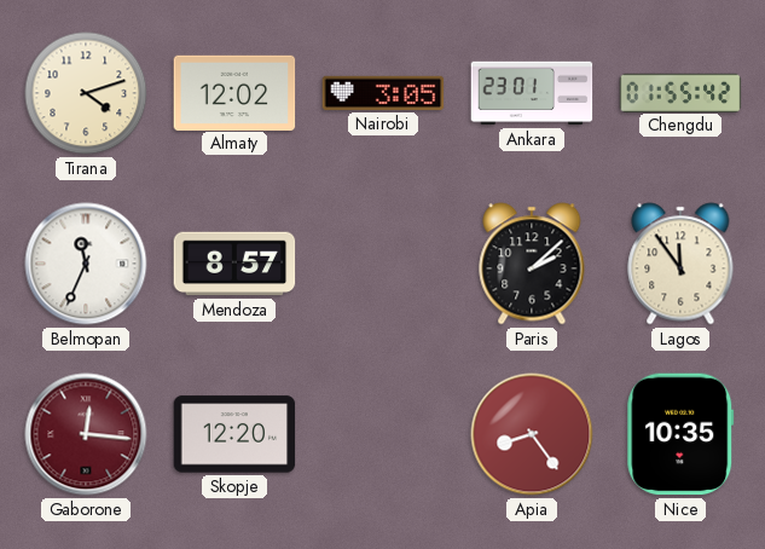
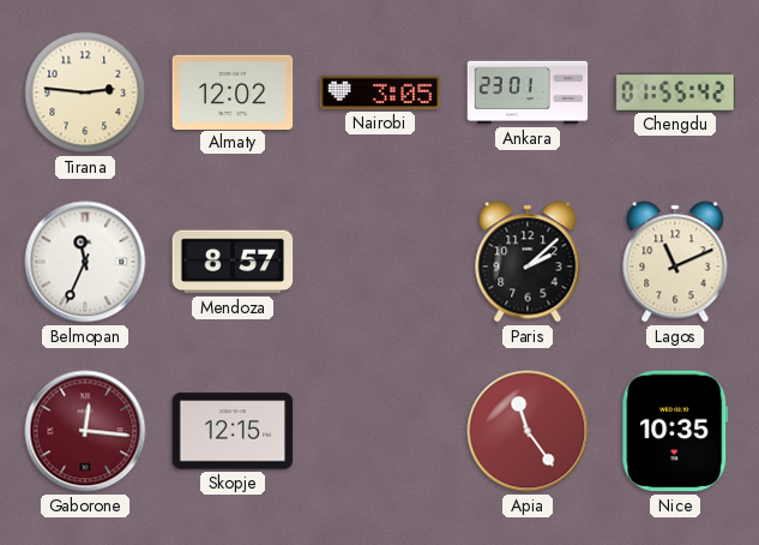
Tirana: 4:12 -> 2:46
Lagos: 11:54 -> 11:11
Skopje: 12:20 -> 12:15
Apia: 8:24 -> 11:24
